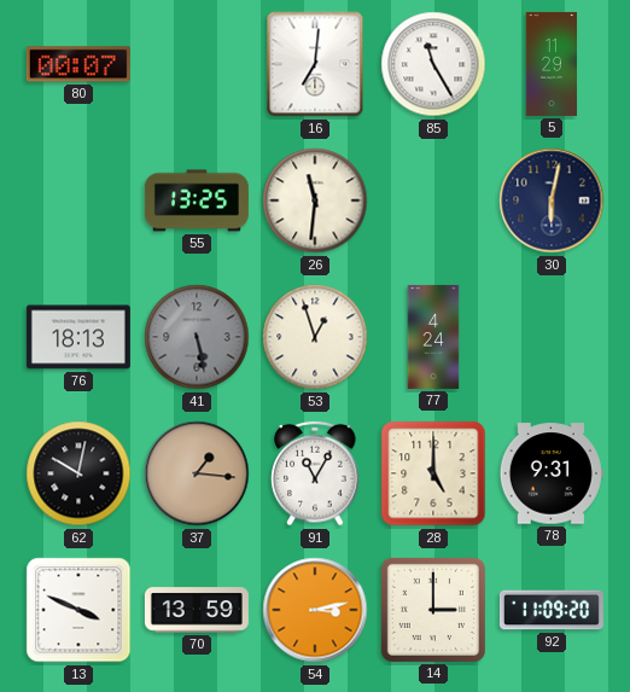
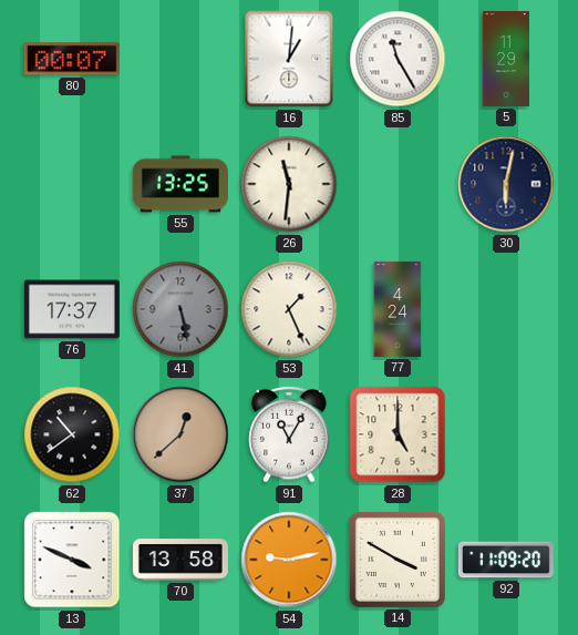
16: 7:01 -> 1:01
76: 18:13 -> 17:37
53: 12:57 -> 1:26
62: 10:02 -> 10:39
37: 1:16 -> 12:38
78: 9:31 -> none
70: 13:59 -> 13:58
54: 3:13 -> 9:13
14: 3:00 -> 3:50
